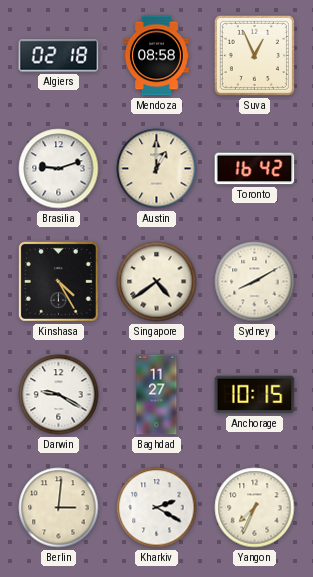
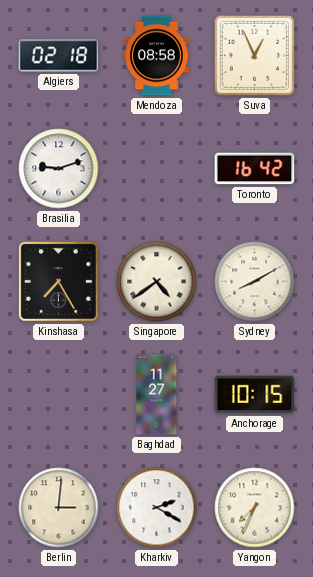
Austin: 1:00 -> none
Kinshasa: 4:25 -> 7:25
Darwin: 9:20 -> none
